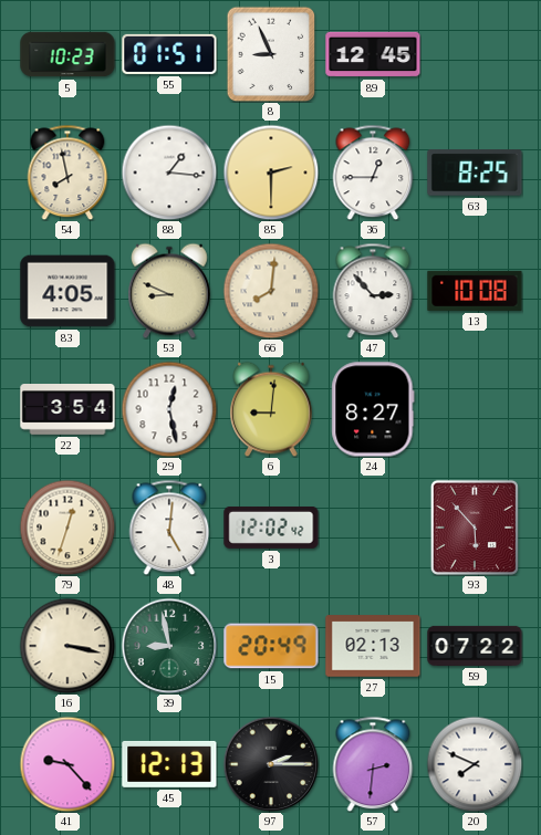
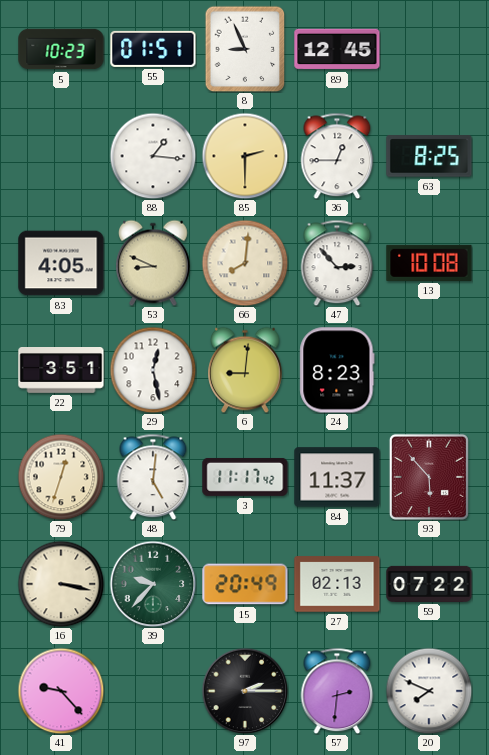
54: 7:58 -> none
22: 3:54 -> 3:51
24: 8:27 -> 8:23
3: 12:02 -> 11:17
84: none -> 11:37
39: 8:58 -> 9:37
45: 12:13 -> none
